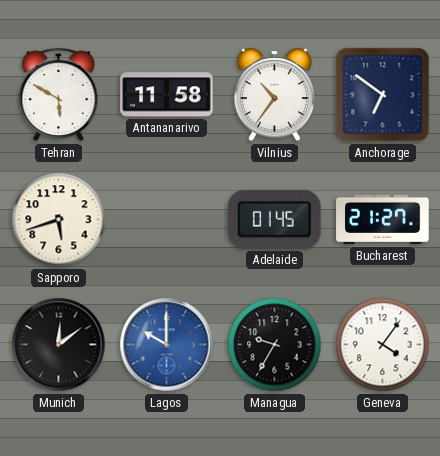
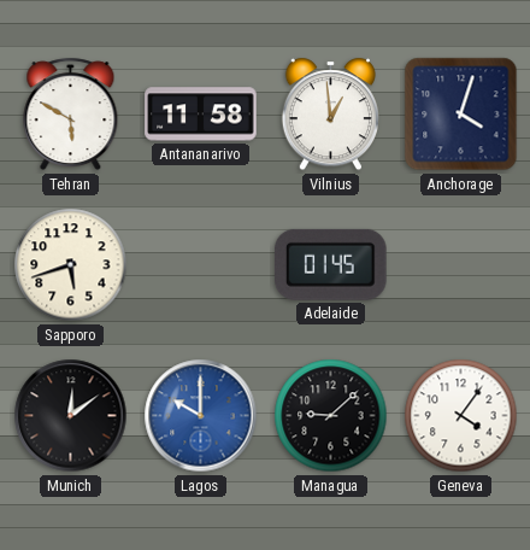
Vilnius: 10:36 -> 12:59
Anchorage: 6:51 -> 4:03
Bucharest: 21:27 -> none
Managua: 9:35 -> 9:08
